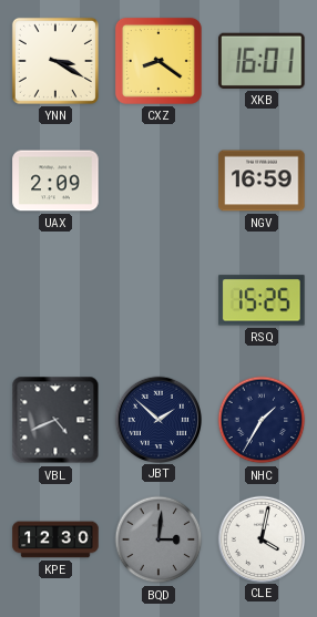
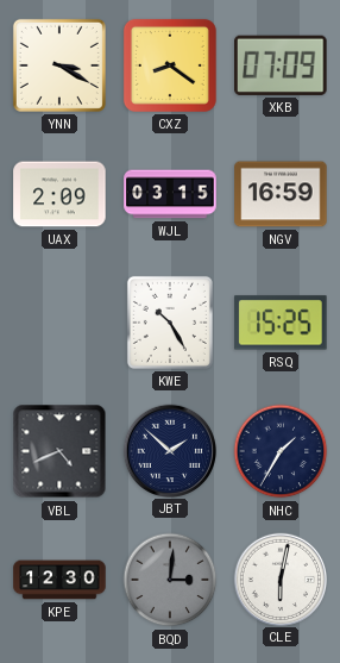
XKB: 16:01 -> 07:09
WJL: none -> 03:15
KWE: none -> 10:25
CLE: 4:02 -> 6:02
